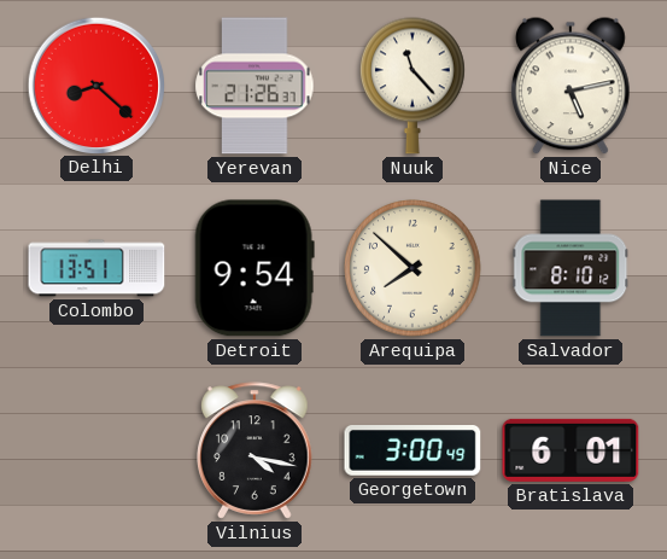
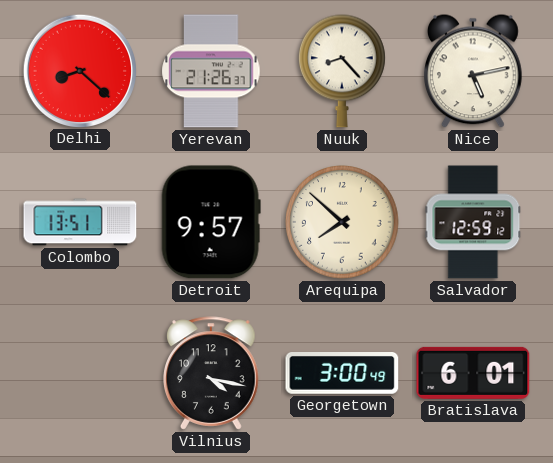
Nuuk: 11:23 -> 8:23
Detroit: 9:54 -> 9:57
Salvador: 8:10 -> 12:59
